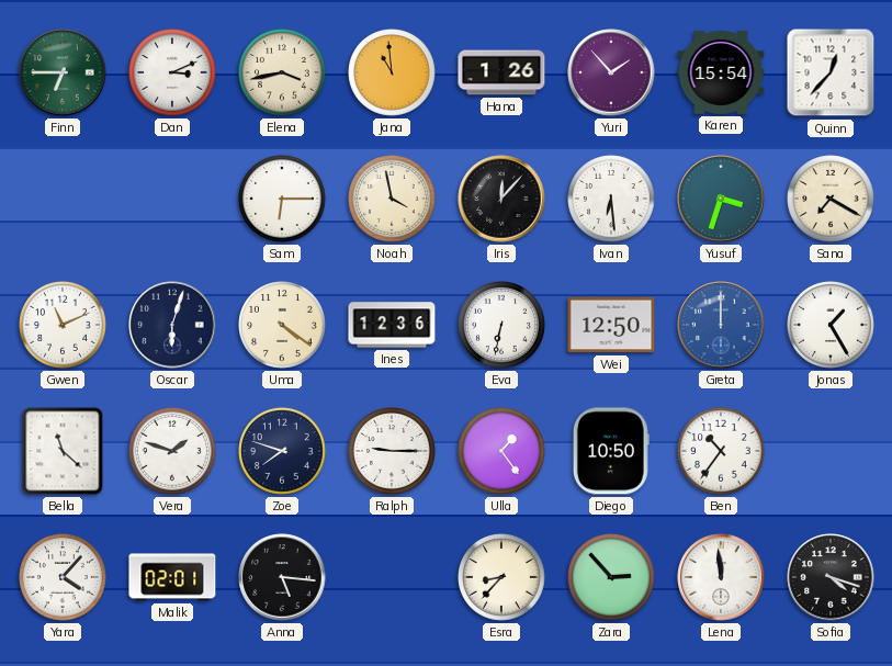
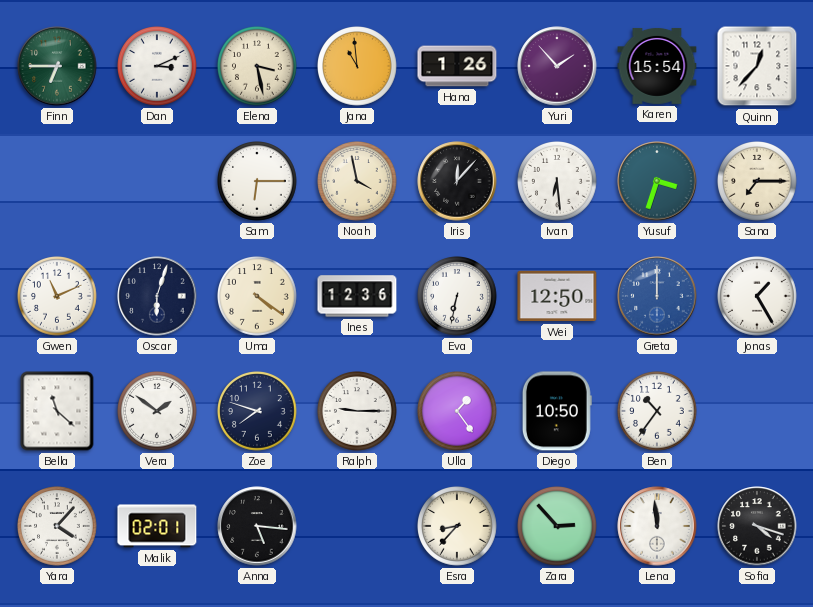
Elena: 3:43 -> 3:28
Sana: 7:20 -> 7:15
Vera: 1:48 -> 1:51
